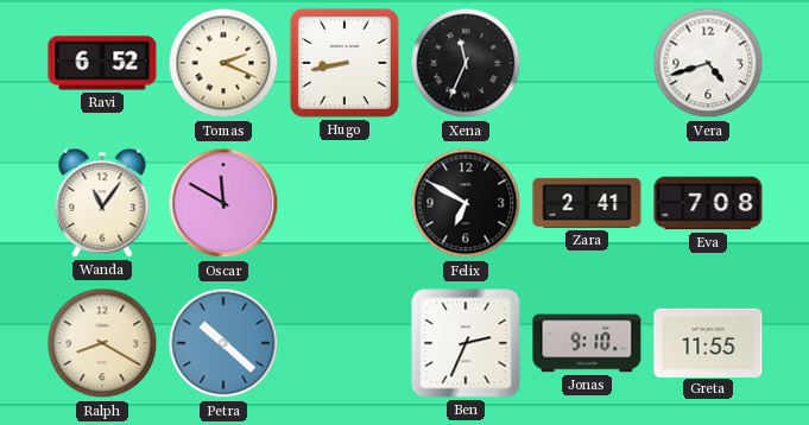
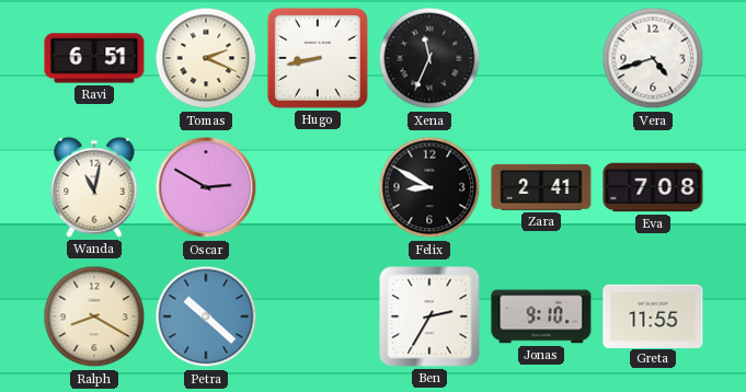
Ravi: 6:52 -> 6:51
Wanda: 11:06 -> 11:02
Oscar: 11:50 -> 2:50
Felix: 6:50 -> 8:50
Ben: 2:34 -> 2:35
